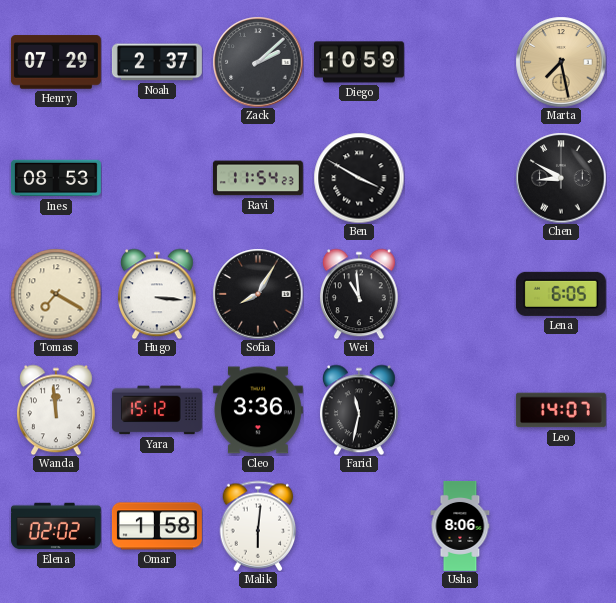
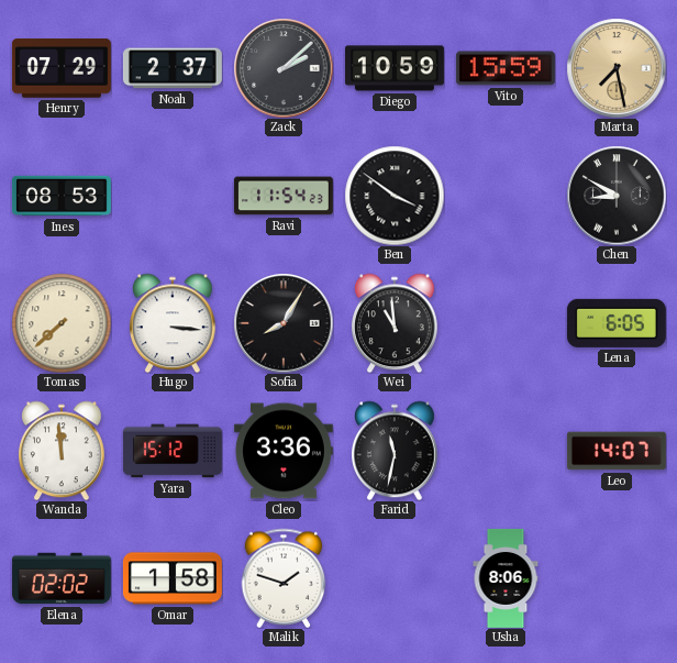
Vito: none -> 15:59
Ben: 3:50 -> 3:51
Tomas: 7:20 -> 7:38
Malik: 6:01 -> 1:48
